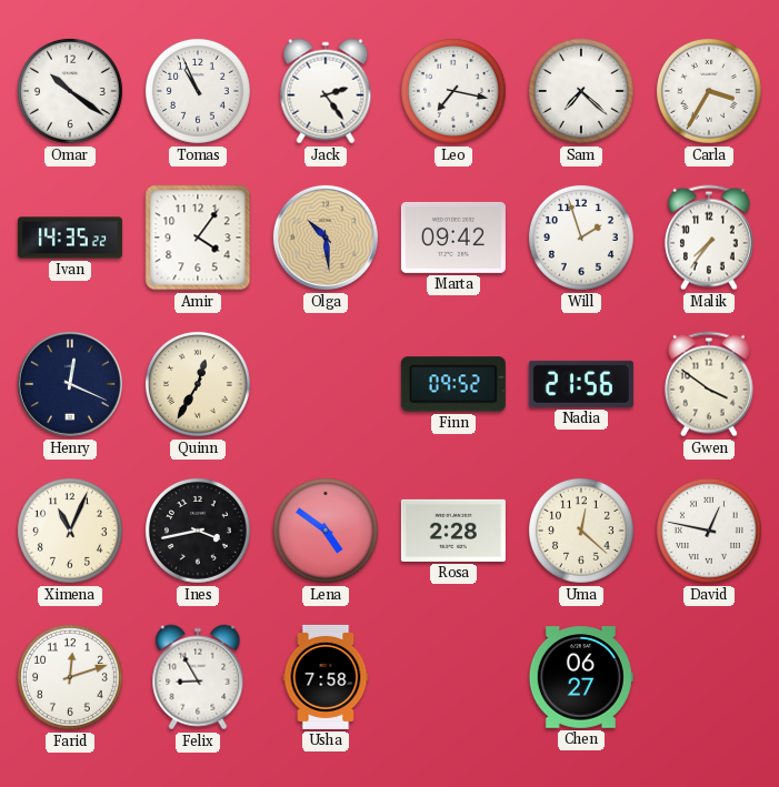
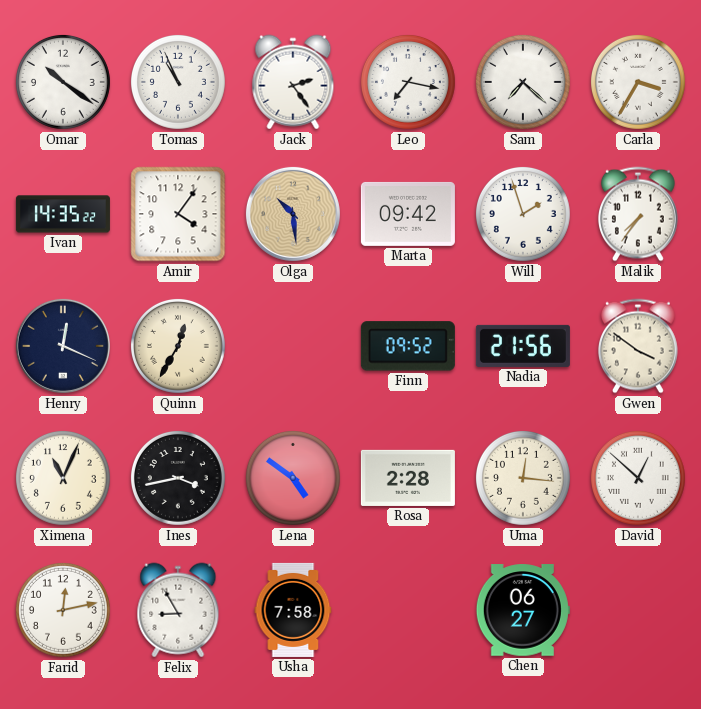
Uma: 12:22 -> 12:16
David: 12:47 -> 12:52
Farid: 12:12 -> 12:13
